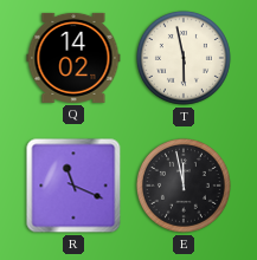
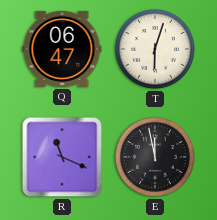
Q: 14:02 -> 06:47
T: 5:58 -> 6:03
